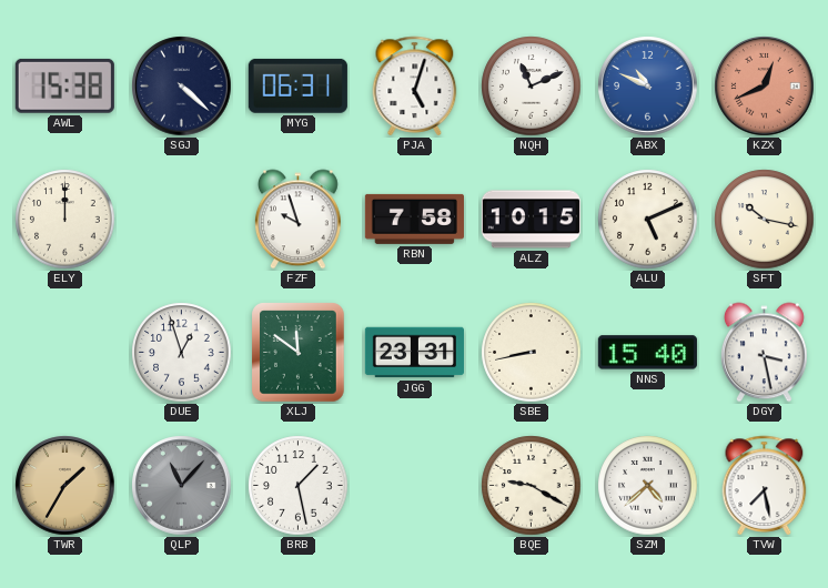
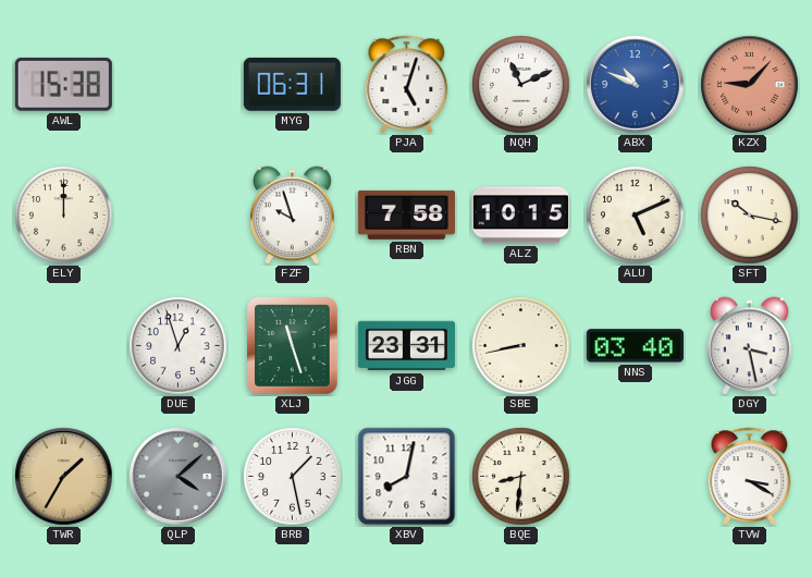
SGJ: 4:22 -> none
KZX: 12:41 -> 9:07
XLJ: 11:51 -> 11:27
NNS: 15:40 -> 03:40
QLP: 11:07 -> 4:08
XBV: none -> 8:02
BQE: 9:20 -> 8:31
SZM: 4:38 -> none
TVW: 7:28 -> 3:20
